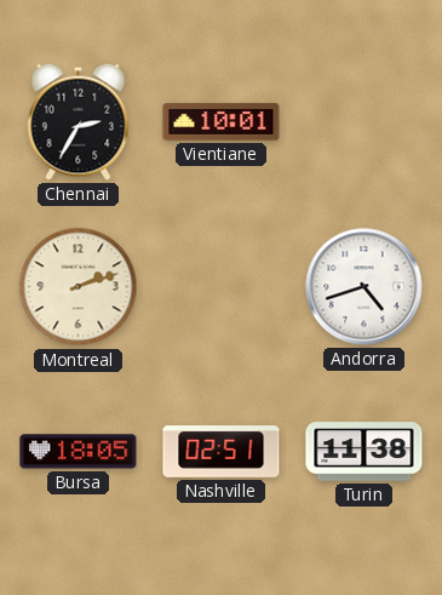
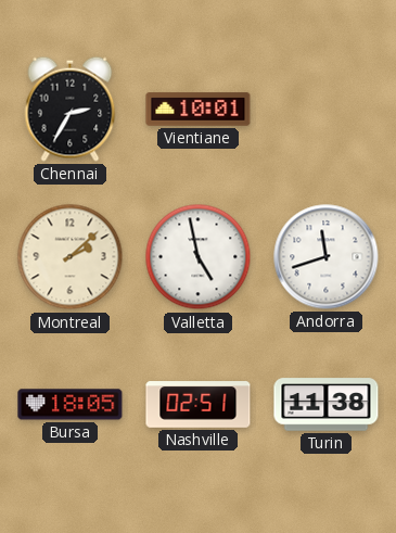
Montreal: 2:12 -> 2:08
Valletta: none -> 4:58
Andorra: 4:42 -> 11:42
